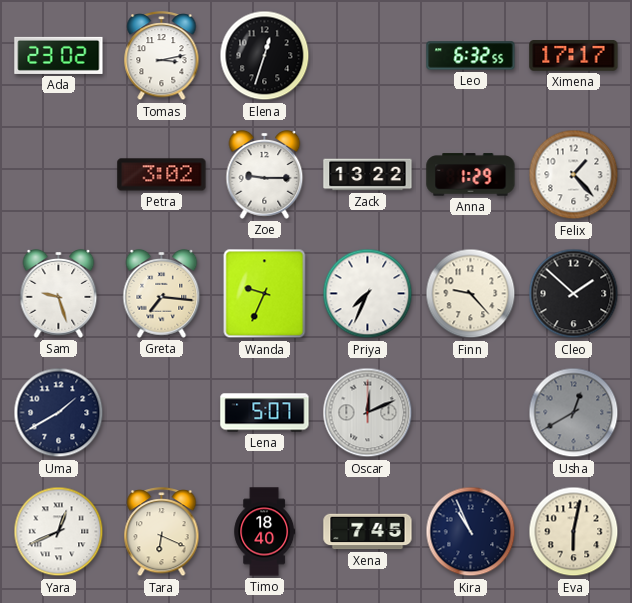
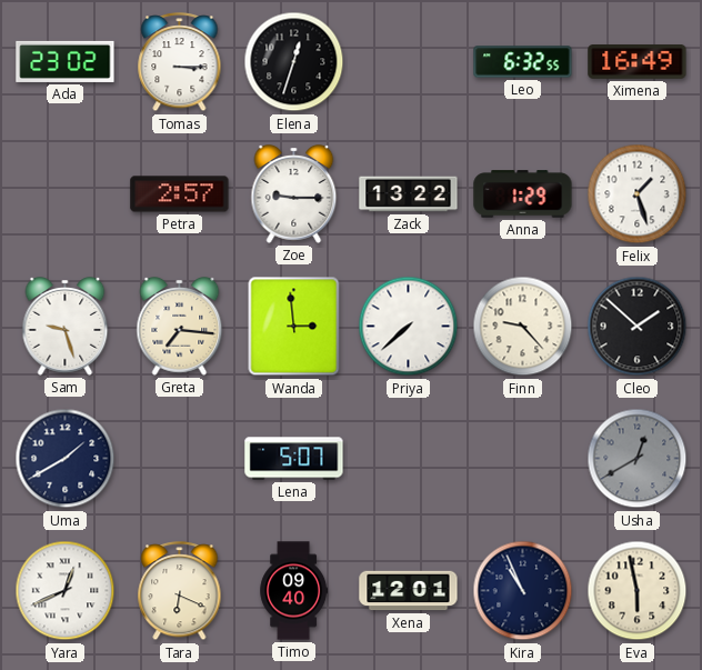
Tomas: 3:13 -> 3:15
Ximena: 17:17 -> 16:49
Petra: 3:02 -> 2:57
Felix: 1:23 -> 1:27
Wanda: 9:34 -> 2:59
Priya: 7:34 -> 7:38
Oscar: 12:11 -> none
Timo: 18:40 -> 09:40
Xena: 7:45 -> 12:01
Eva: 6:02 -> 5:58
